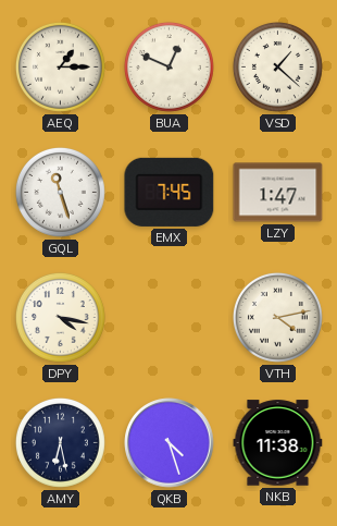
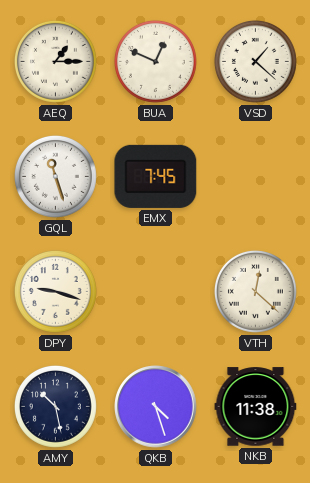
LZY: 1:47 -> none
DPY: 4:17 -> 9:18
VTH: 4:13 -> 12:22
AMY: 6:28 -> 10:28
